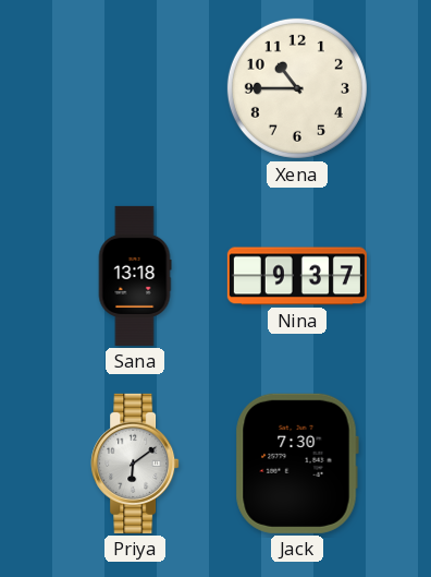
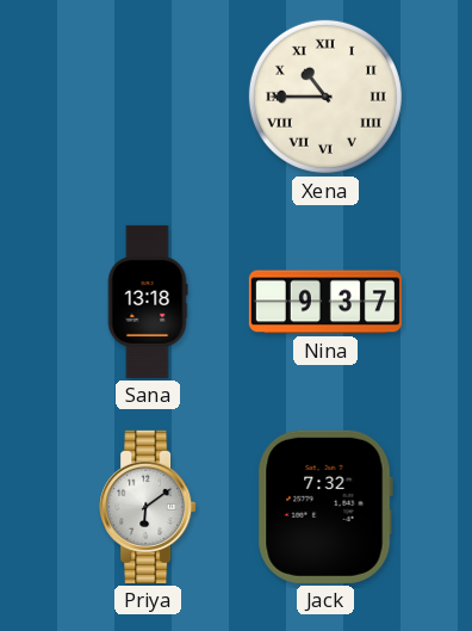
Xena numerals: Arabic -> Roman
Jack: 7:30 -> 7:32
